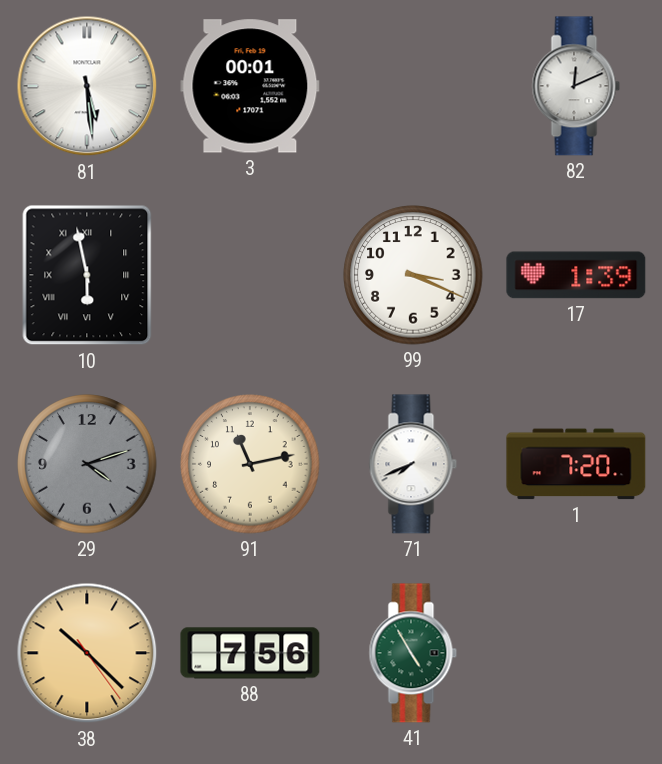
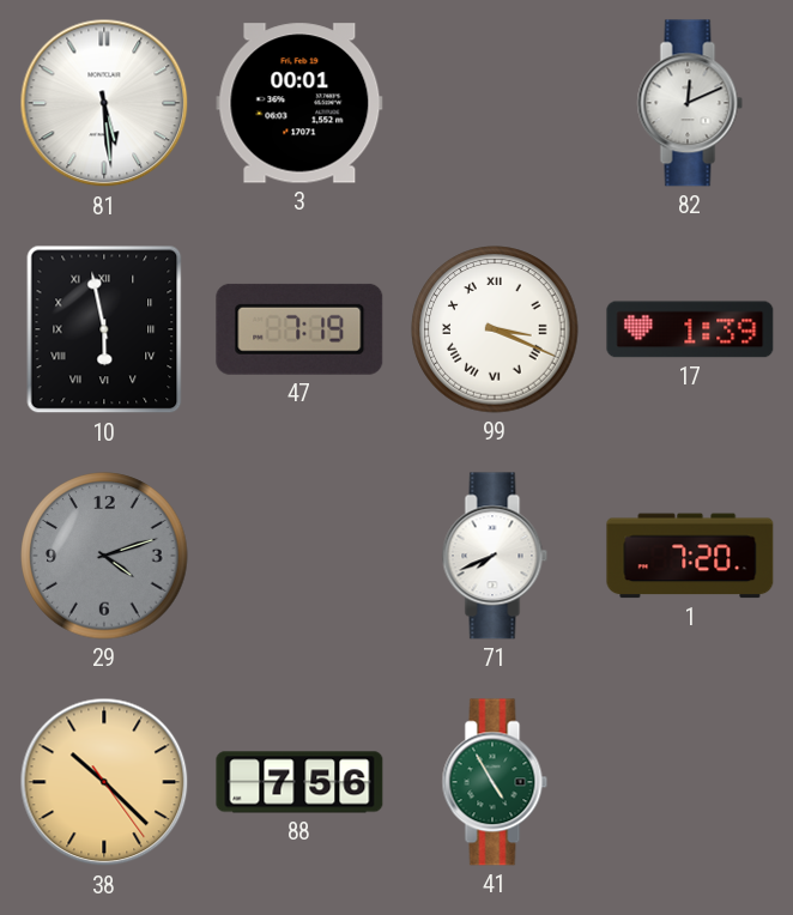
47: none -> 7:19
99 numerals: Arabic -> Roman
91: 11:13 -> none
